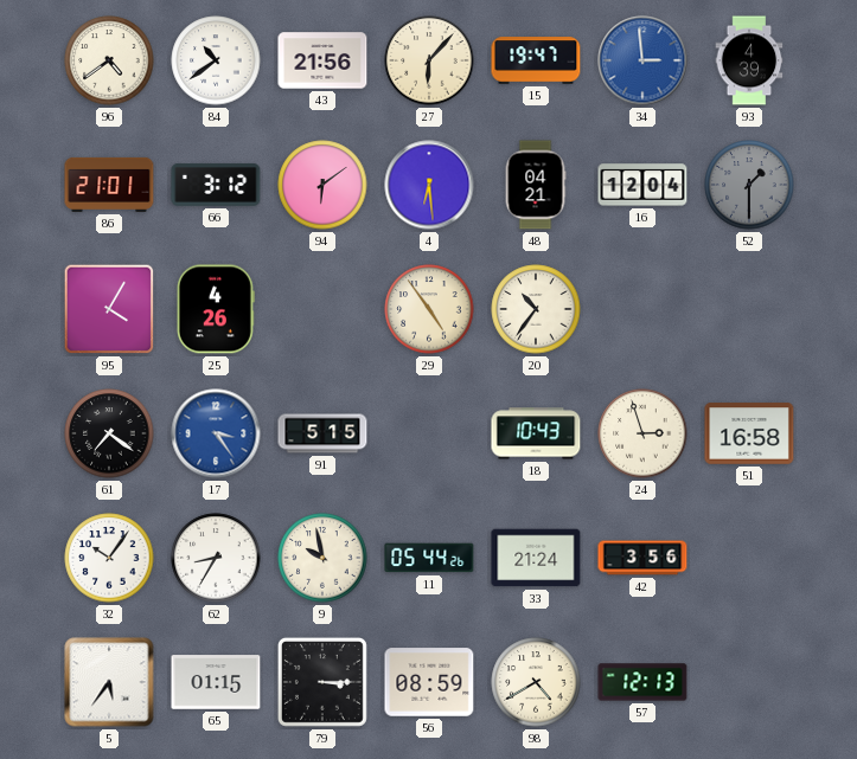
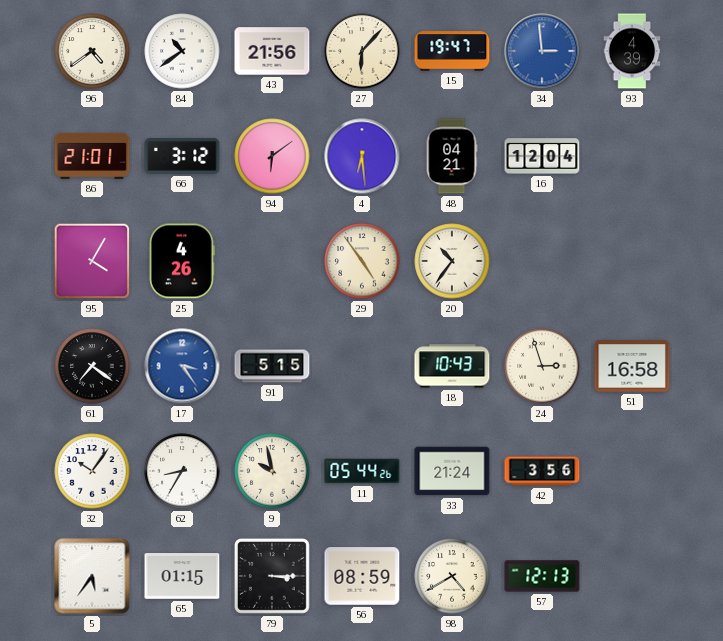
52: 1:30 -> none
